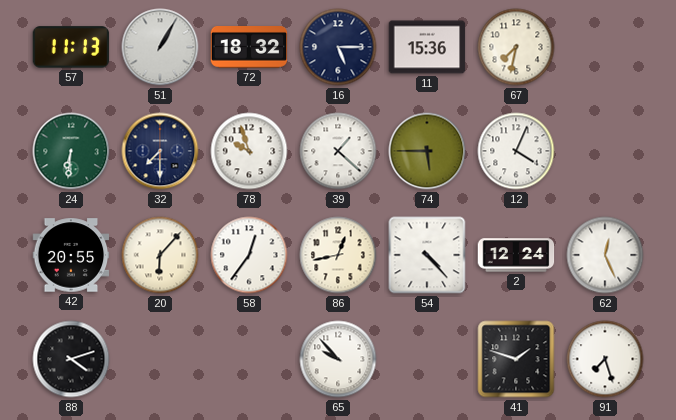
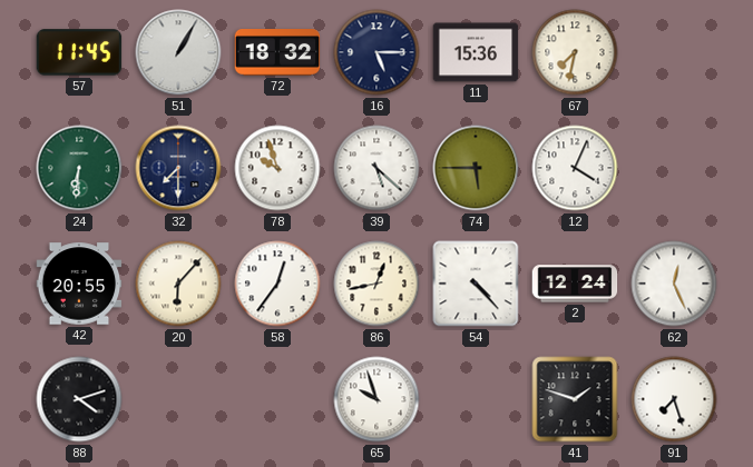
57: 11:13 -> 11:45
39: 1:22 -> 5:22
65: 9:53 -> 9:57
